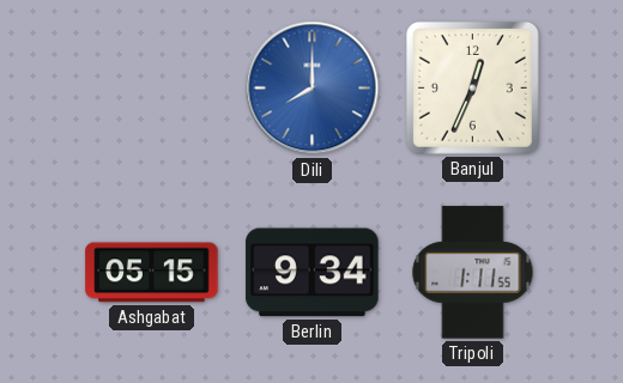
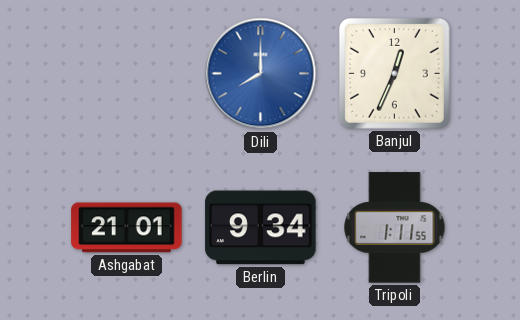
Ashgabat: 05:15 -> 21:01
